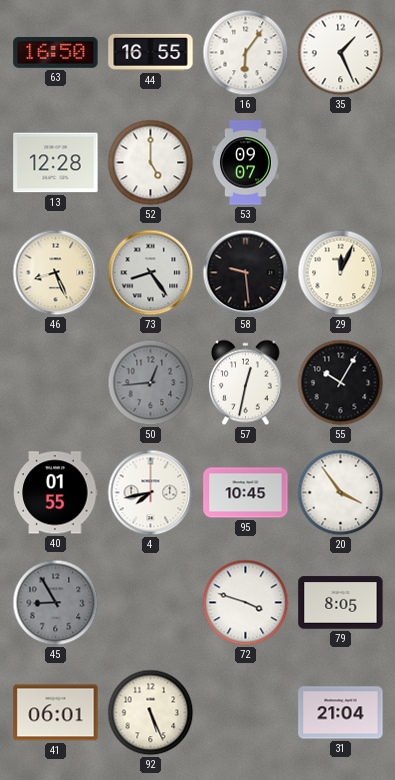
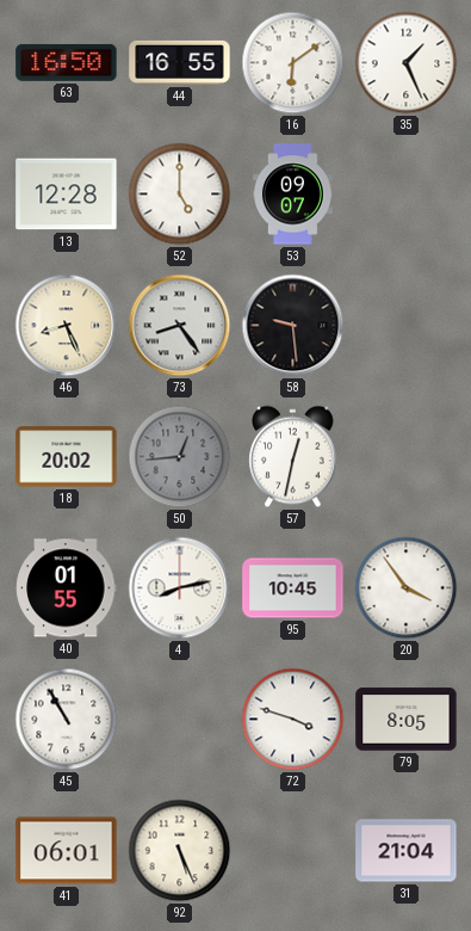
16: 6:06 -> 6:09
29: 12:04 -> none
18: none -> 20:02
55: 10:05 -> none
4: 7:43 -> 8:13
45: 8:55 -> 10:55
45 dial: grey -> white
